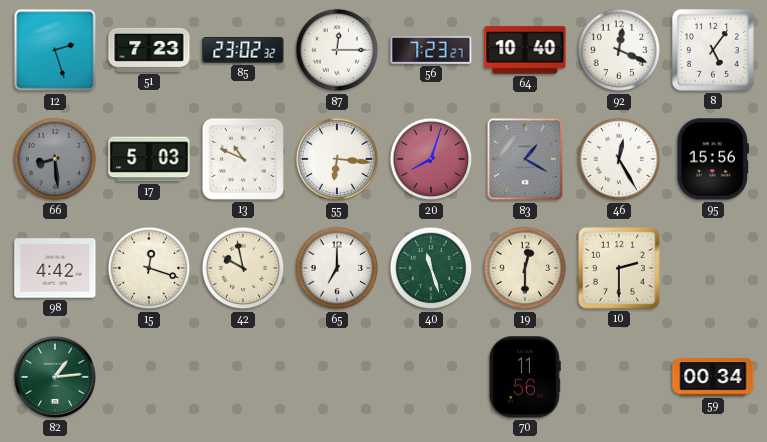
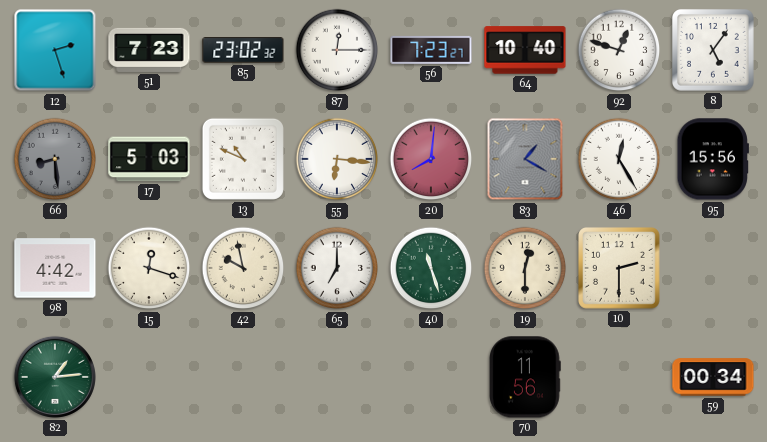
92: 12:19 -> 12:48
20: 8:03 -> 8:01
